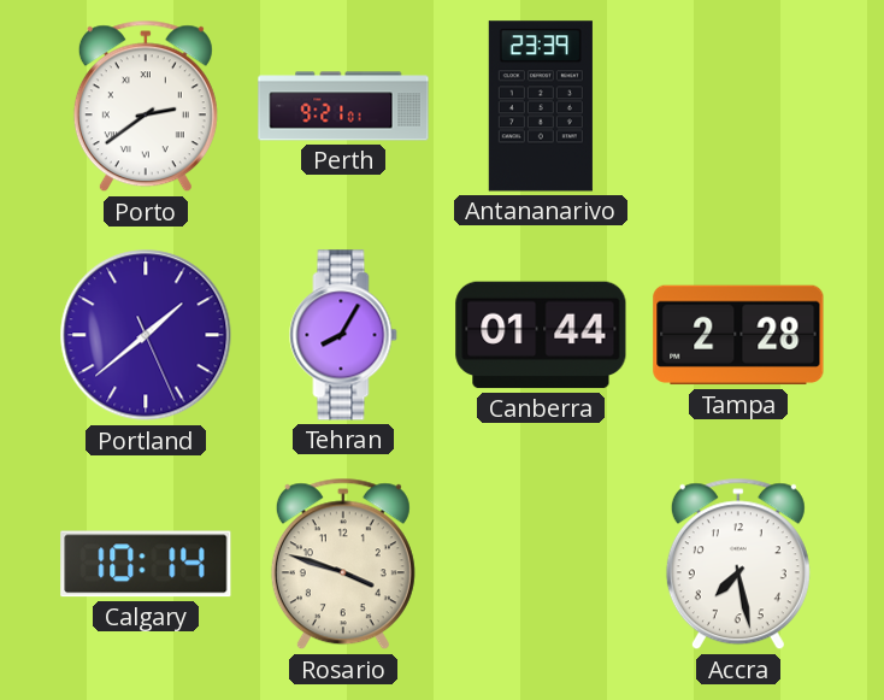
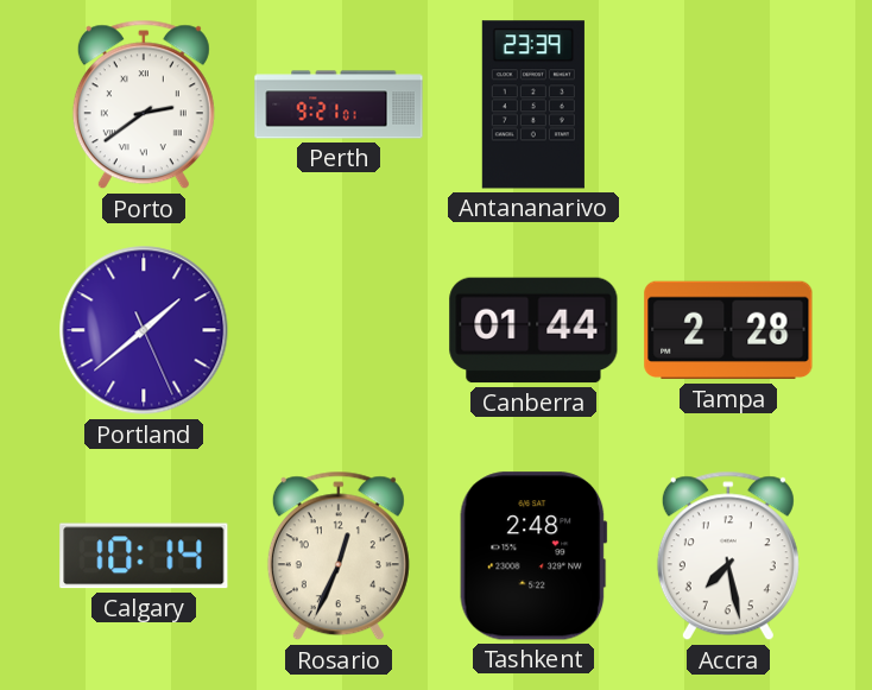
Tehran: 8:05 -> none
Rosario: 3:48 -> 12:34
Tashkent: none -> 2:48
